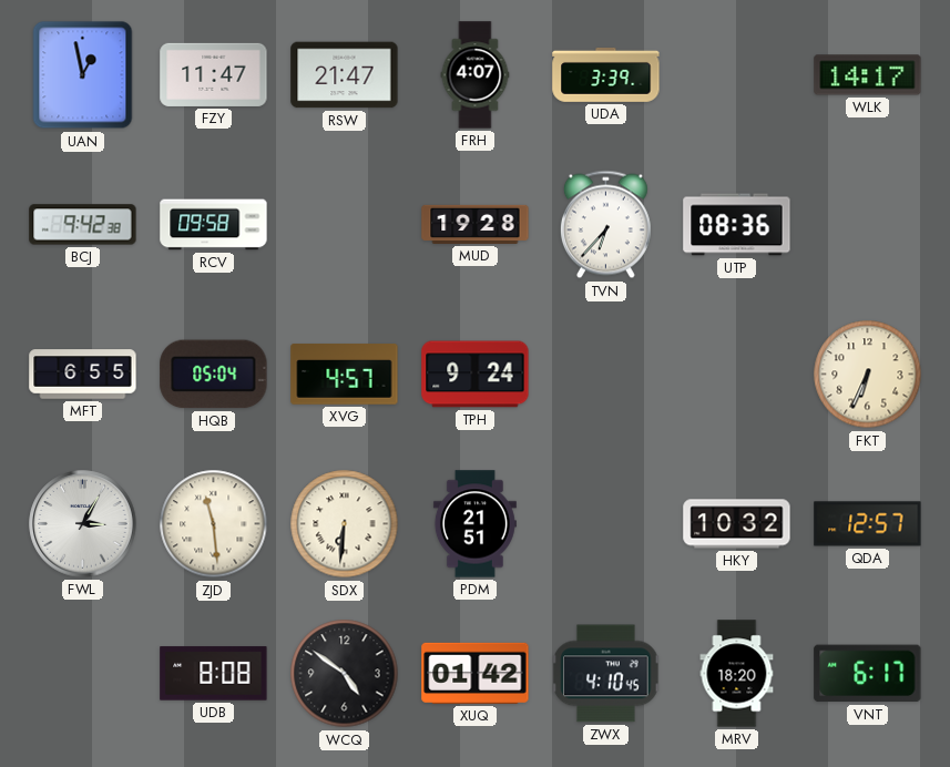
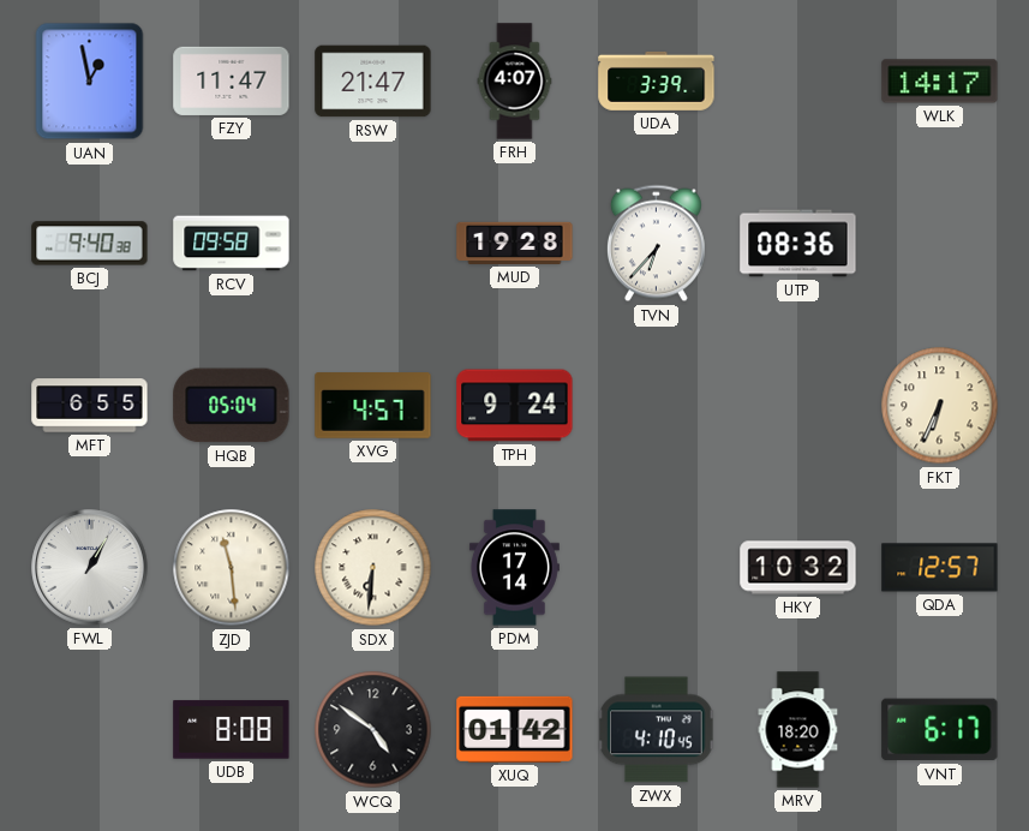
BCJ: 9:42 -> 9:40
FWL: 3:05 -> 1:05
PDM: 21:51 -> 17:14
